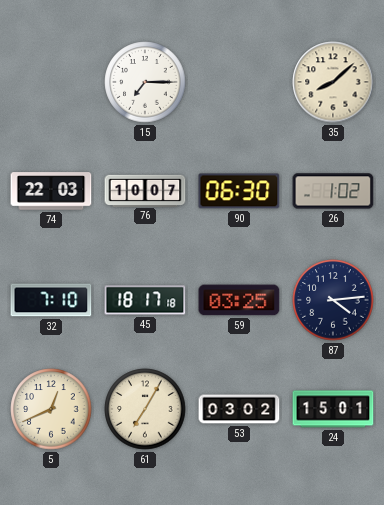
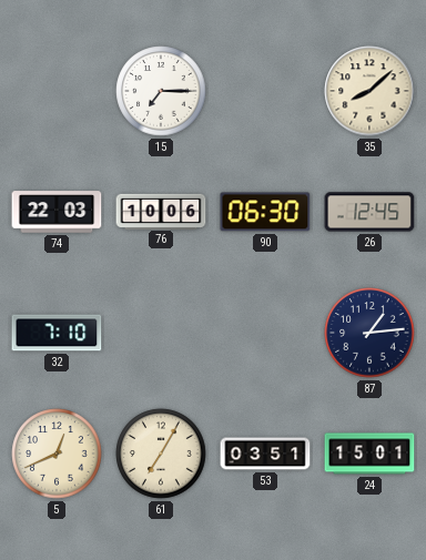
76: 10:07 -> 10:06
26: 1:02 -> 12:45
45: 18:17 -> none
59: 03:25 -> none
87: 4:14 -> 1:14
53: 03:02 -> 03:51
